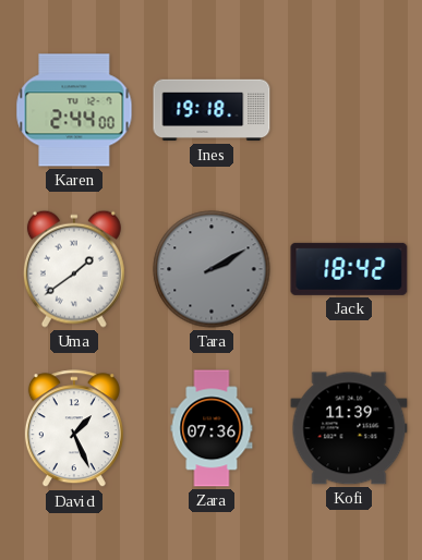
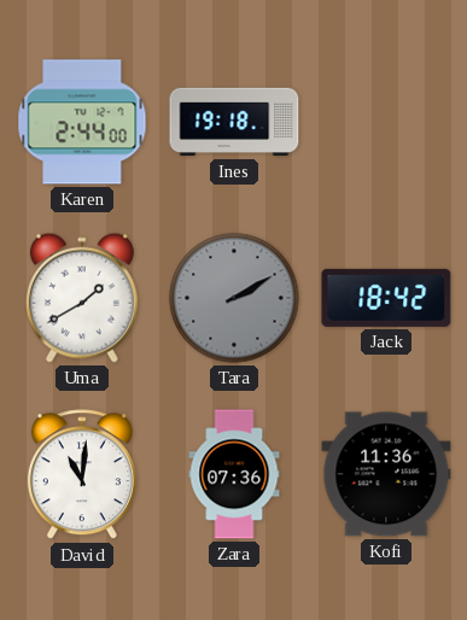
Uma: 1:39 -> 1:40
David: 1:26 -> 11:01
Kofi: 11:39 -> 11:36
